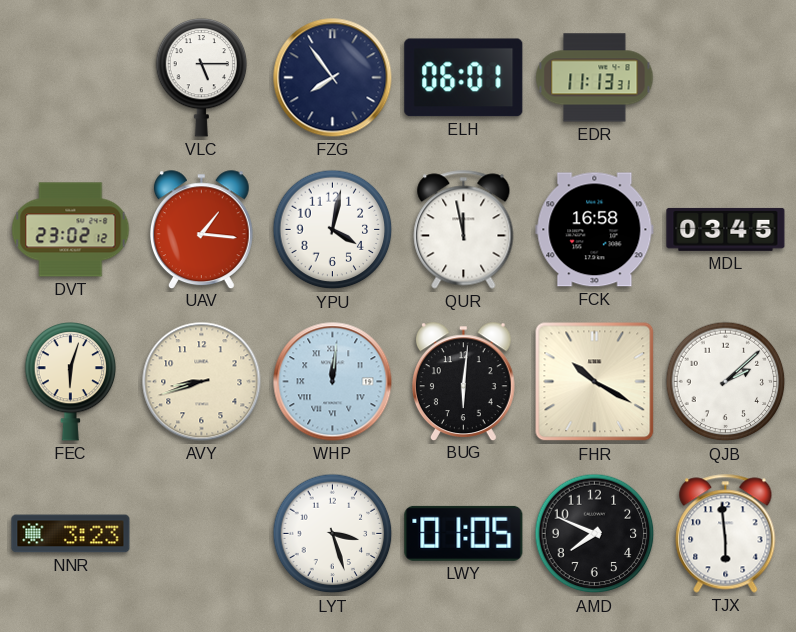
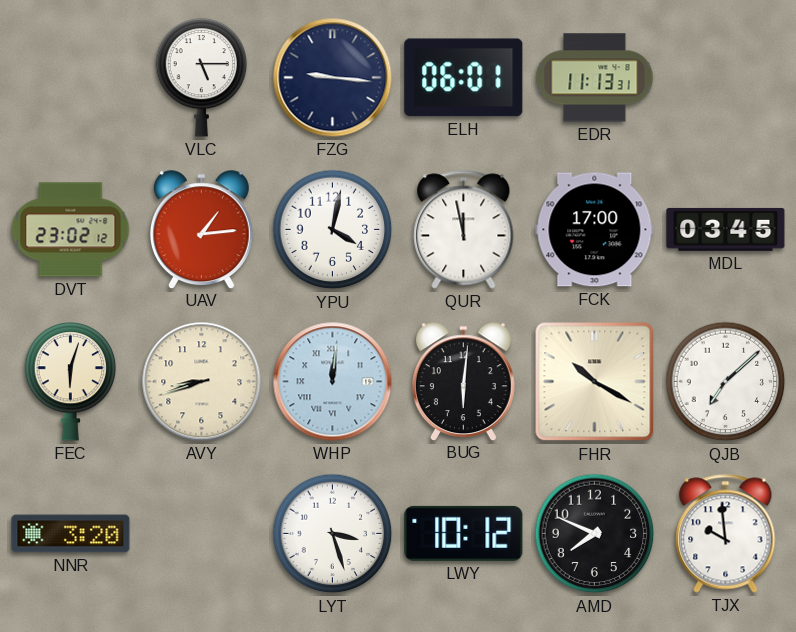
FZG: 7:54 -> 9:16
UAV: 1:16 -> 1:14
FCK: 16:58 -> 17:00
QJB: 2:08 -> 7:08
NNR: 3:23 -> 3:20
LWY: 01:05 -> 10:12
TJX: 5:59 -> 9:59
